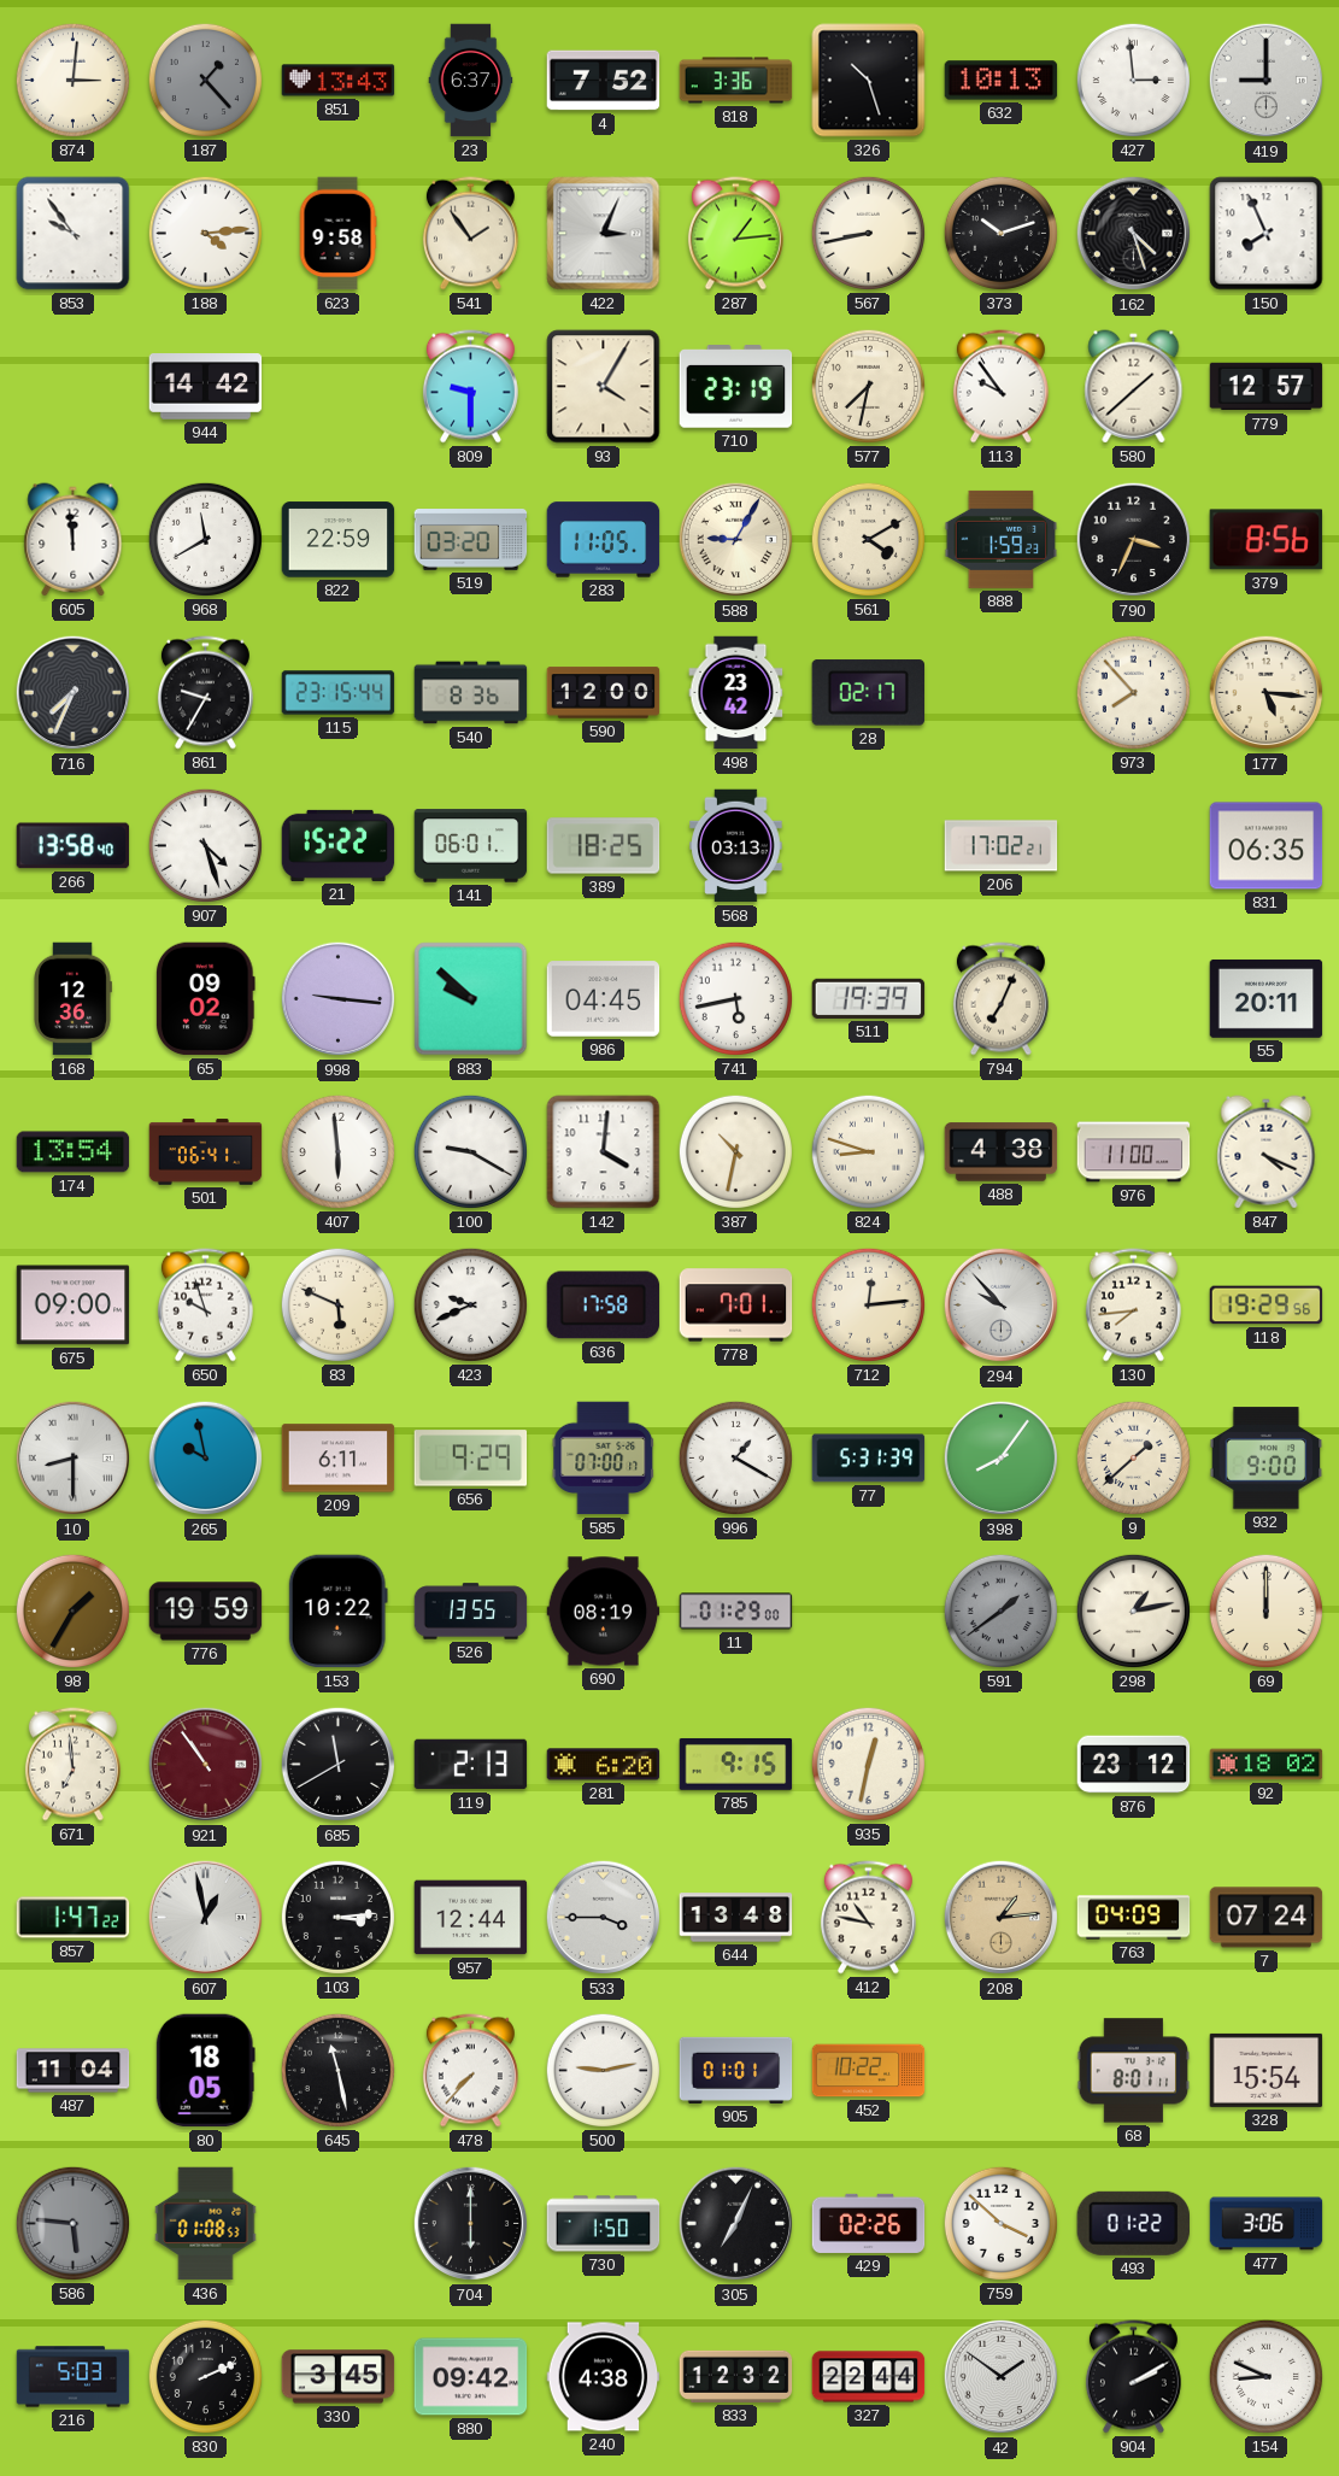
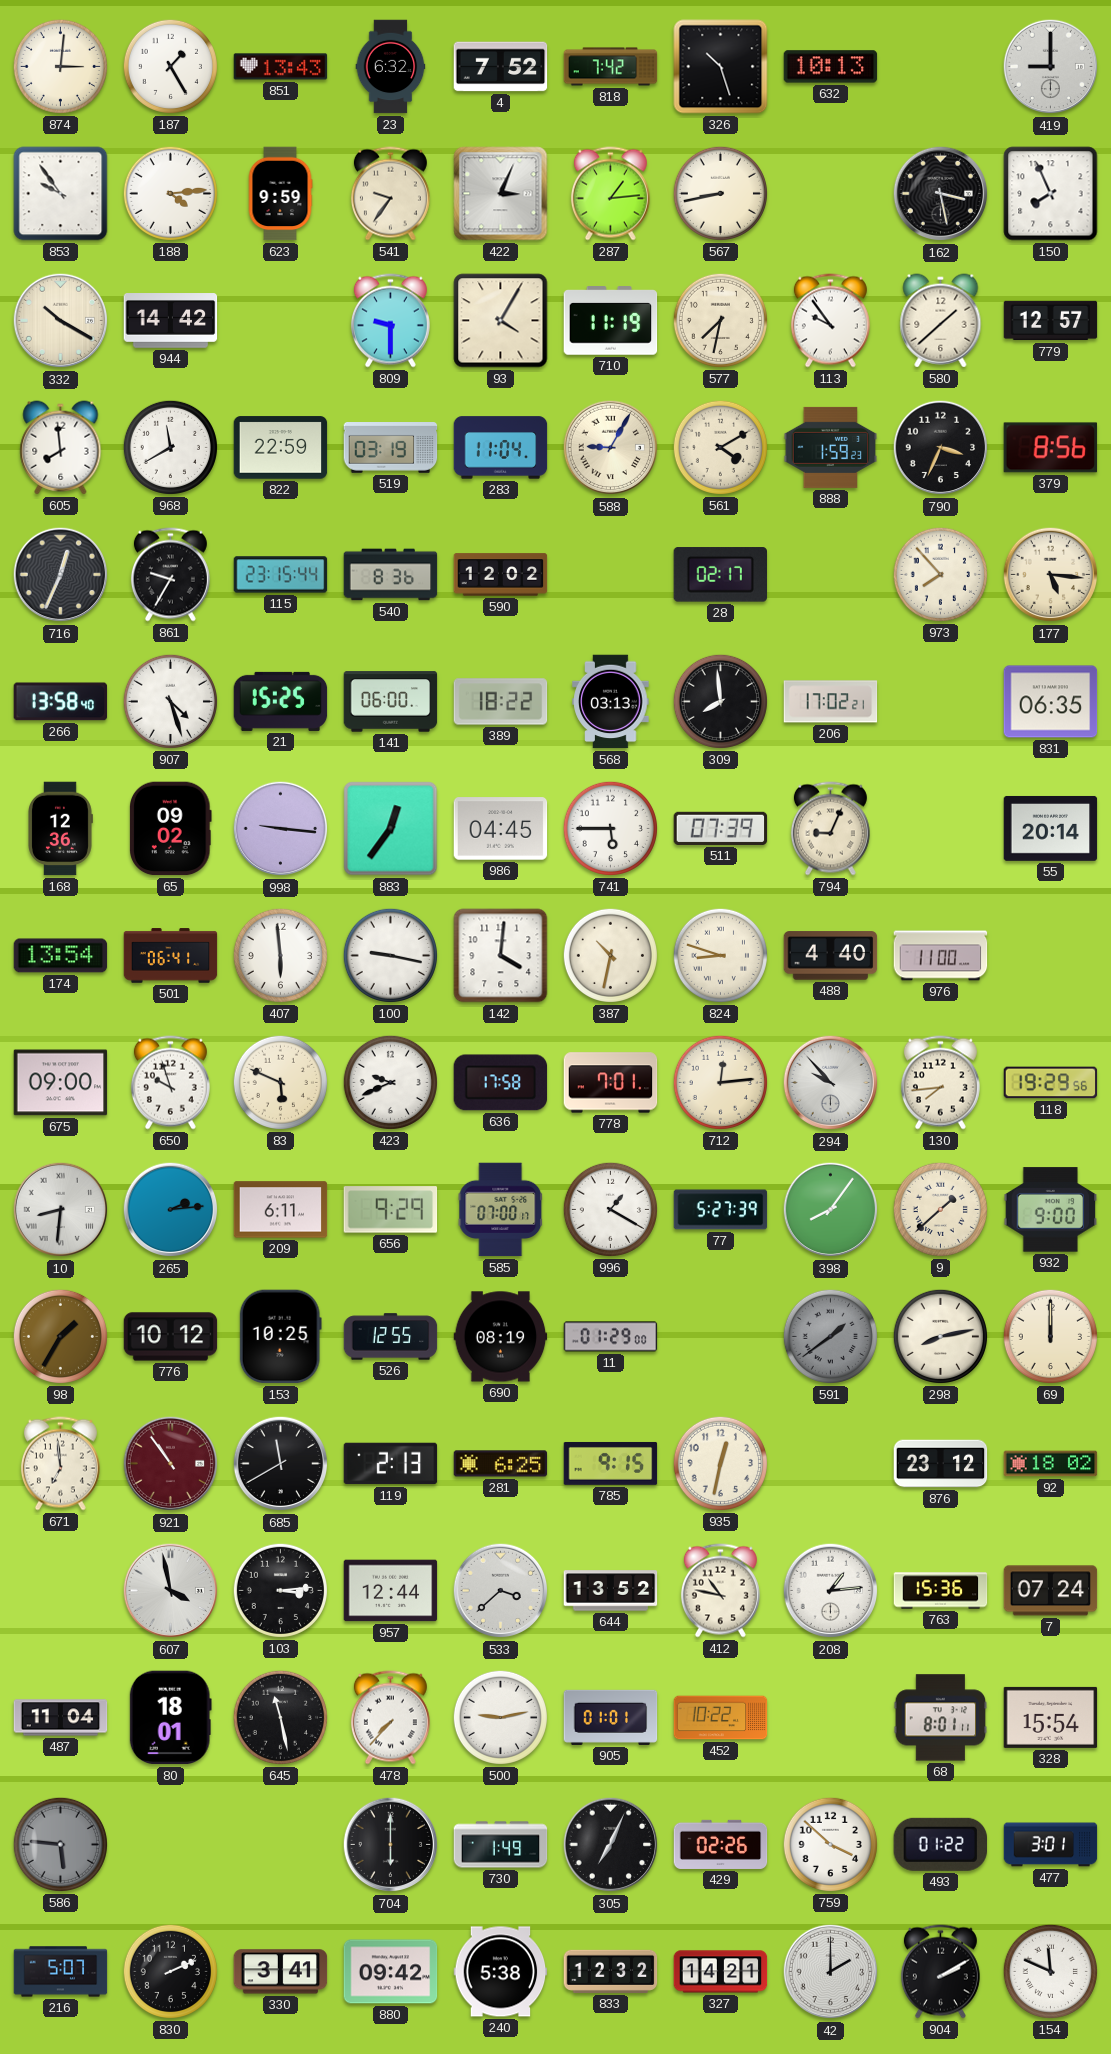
187: 1:23 -> 1:25
187 dial: grey -> white
23: 6:37 -> 6:32
818: 3:36 -> 7:42
427: 2:59 -> none
623: 9:58 -> 9:59
541: 1:54 -> 9:36
373: 10:12 -> none
162: 4:27 -> 3:28
332: none -> 10:20
710: 23:19 -> 11:19
605: 11:59 -> 7:59
519: 03:20 -> 03:19
283: 11:05 -> 11:04
716: 7:34 -> 12:34
590: 12:00 -> 12:02
498: 23:42 -> none
21: 15:22 -> 15:25
141: 06:01 -> 06:00
389: 18:25 -> 18:22
309: none -> 7:59
883: 9:52 -> 12:36
741: 5:43 -> 5:45
511: 19:39 -> 07:39
794: 7:04 -> 9:04
55: 20:11 -> 20:14
100: 9:20 -> 9:17
488: 4:38 -> 4:40
847: 4:19 -> none
10: 8:30 -> 8:31
265: 9:58 -> 2:14
77: 5:31 -> 5:27
776: 19:59 -> 10:12
153: 10:22 -> 10:25
526: 13:55 -> 12:55
298: 1:13 -> 8:13
281: 6:20 -> 6:25
857: 1:47 -> none
607: 12:58 -> 3:58
533: 3:45 -> 3:38
644: 13:48 -> 13:52
208 dial: champagne -> white
763: 04:09 -> 15:36
80: 18:05 -> 18:01
436: 01:08 -> none
730: 1:50 -> 1:49
477: 3:06 -> 3:01
216: 5:03 -> 5:07
330: 3:45 -> 3:41
240: 4:38 -> 5:38
327: 22:44 -> 14:21
42: 1:51 -> 2:00
154: 8:49 -> 11:49
